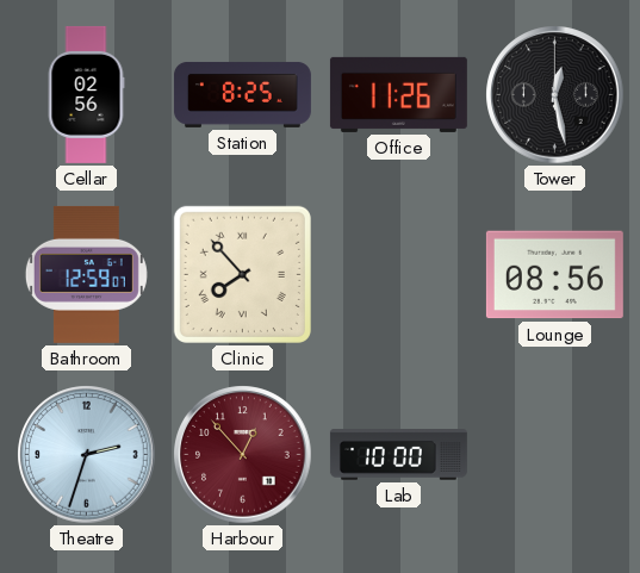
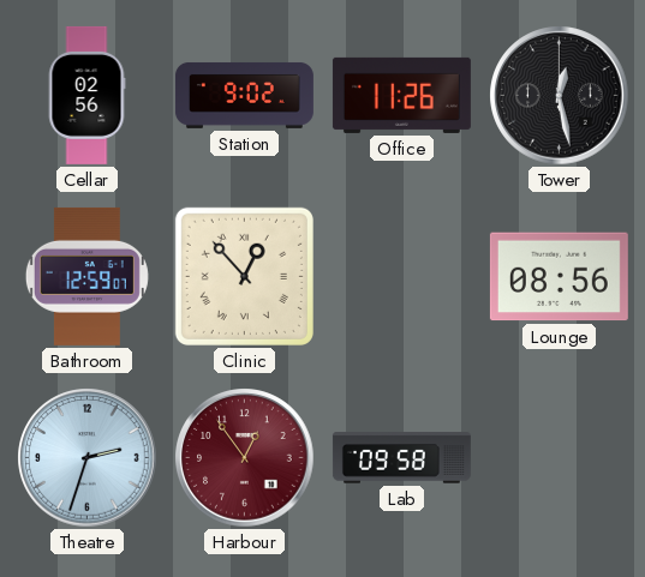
Station: 8:25 -> 9:02
Clinic: 7:53 -> 12:53
Harbour: 12:53 -> 12:54
Lab: 10:00 -> 09:58
